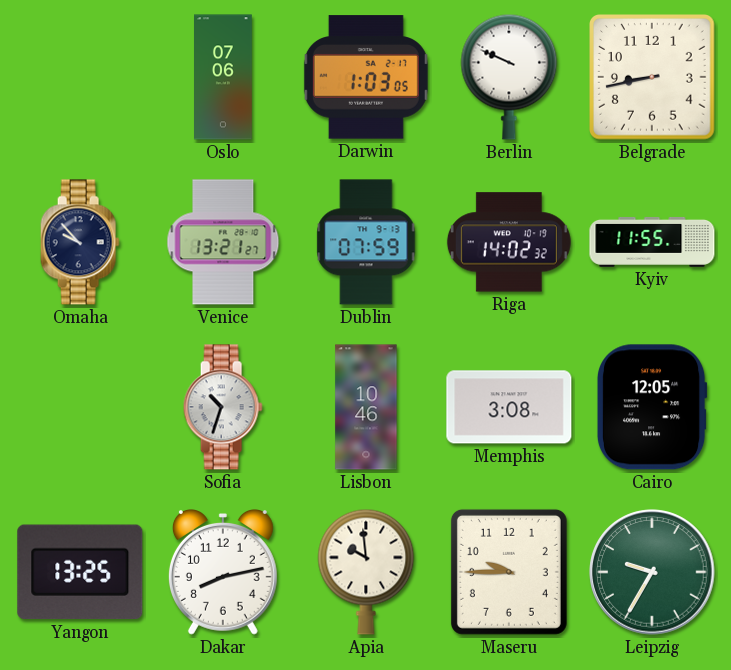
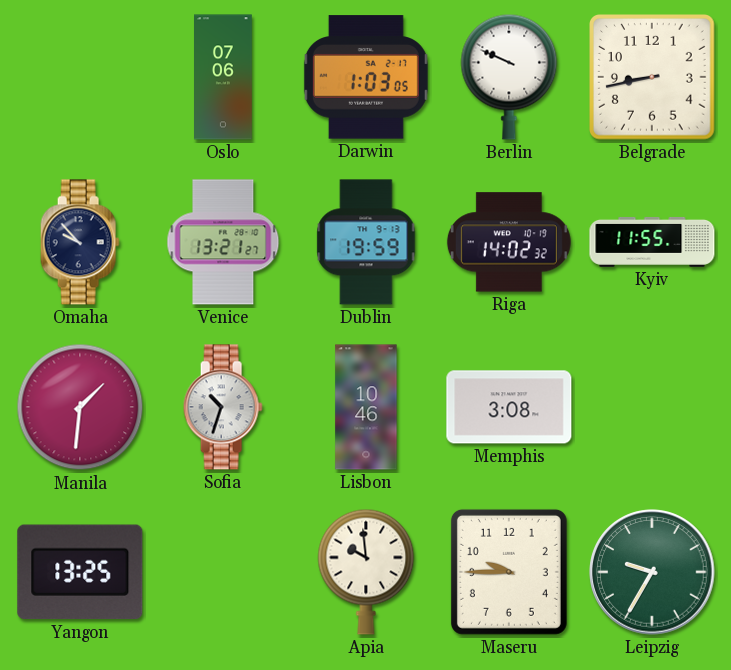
Dublin: 07:59 -> 19:59
Manila: none -> 1:31
Cairo: 12:05 -> none
Dakar: 8:13 -> none
